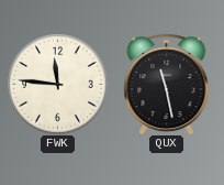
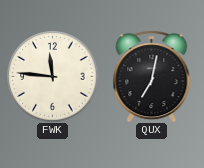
QUX: 11:28 -> 7:02
